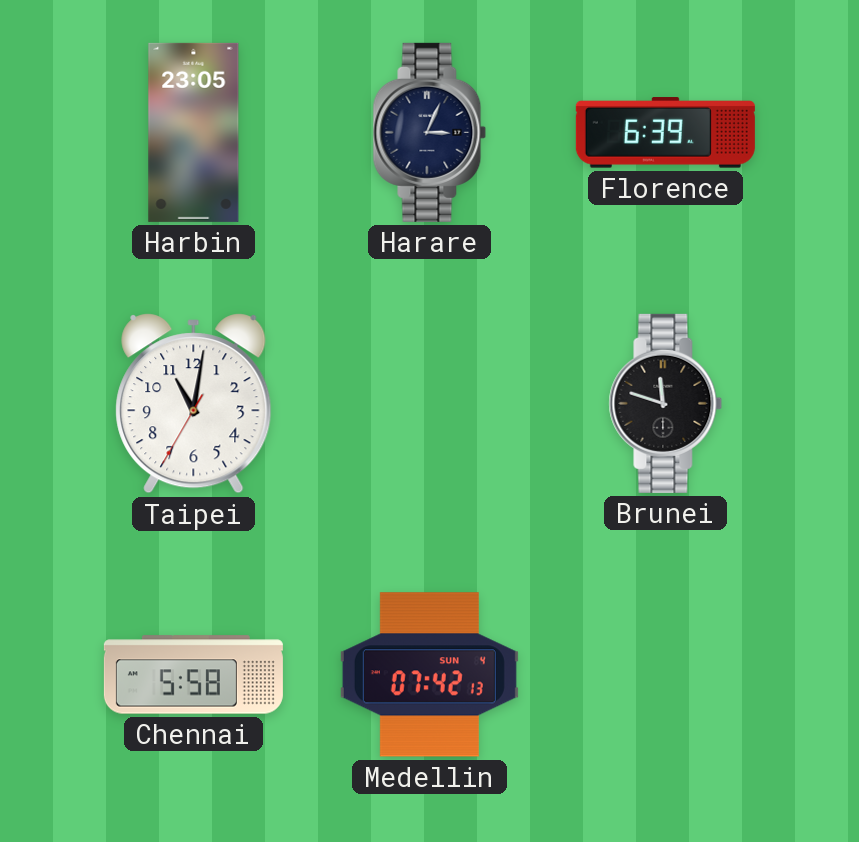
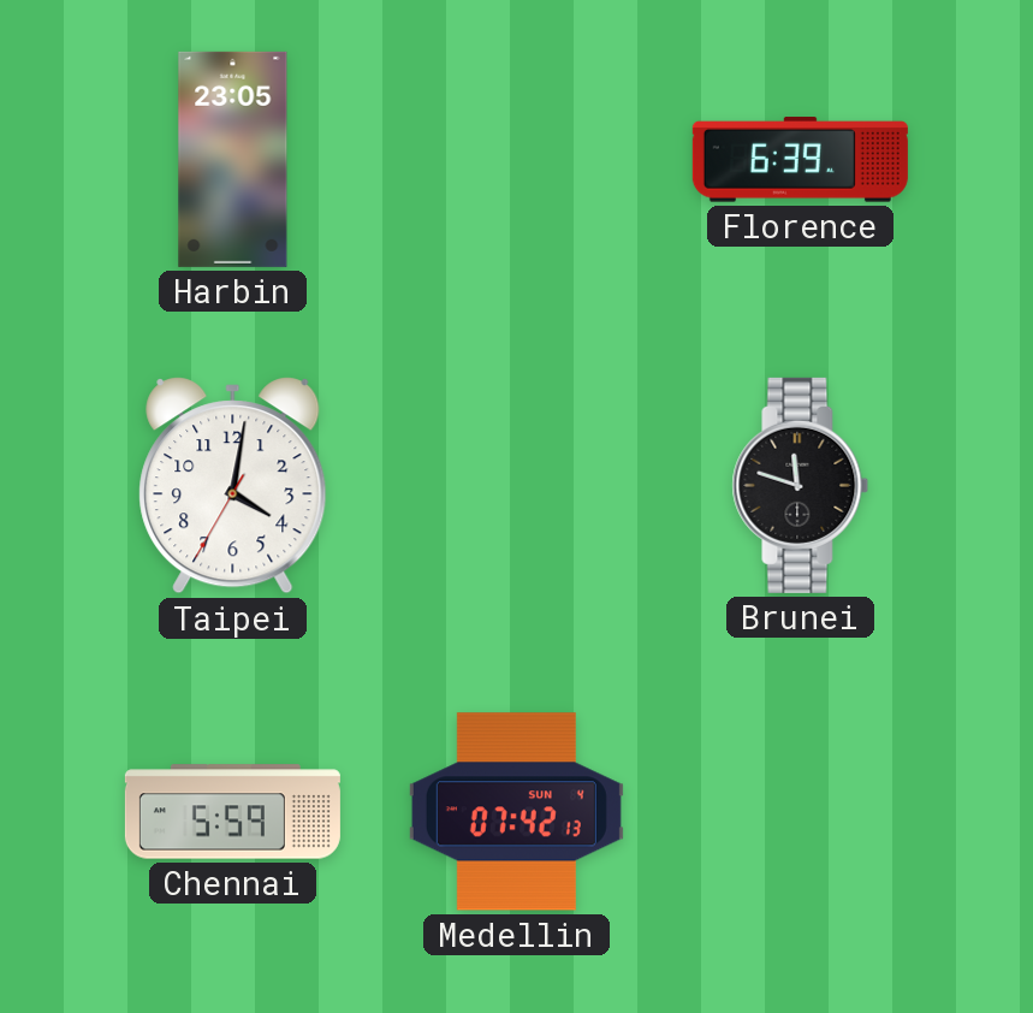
Harare: 3:04 -> none
Taipei: 11:01 -> 4:01
Chennai: 5:58 -> 5:59
